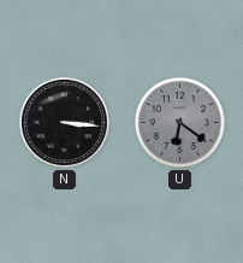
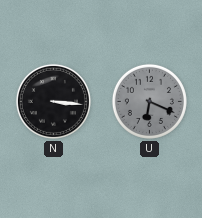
U: 6:21 -> 6:19
